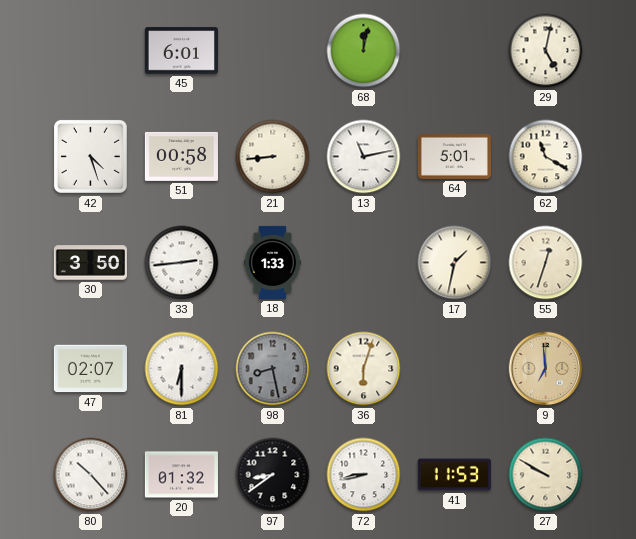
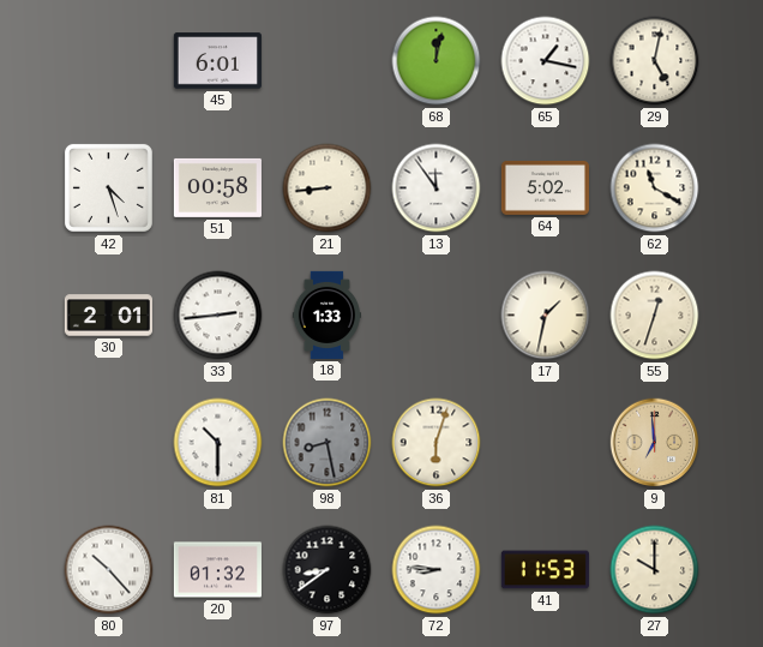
65: none -> 1:17
13: 11:13 -> 11:54
64: 5:01 -> 5:02
30: 3:50 -> 2:01
47: 02:07 -> none
81: 6:30 -> 10:30
72: 8:43 -> 8:46
27: 9:50 -> 10:00
